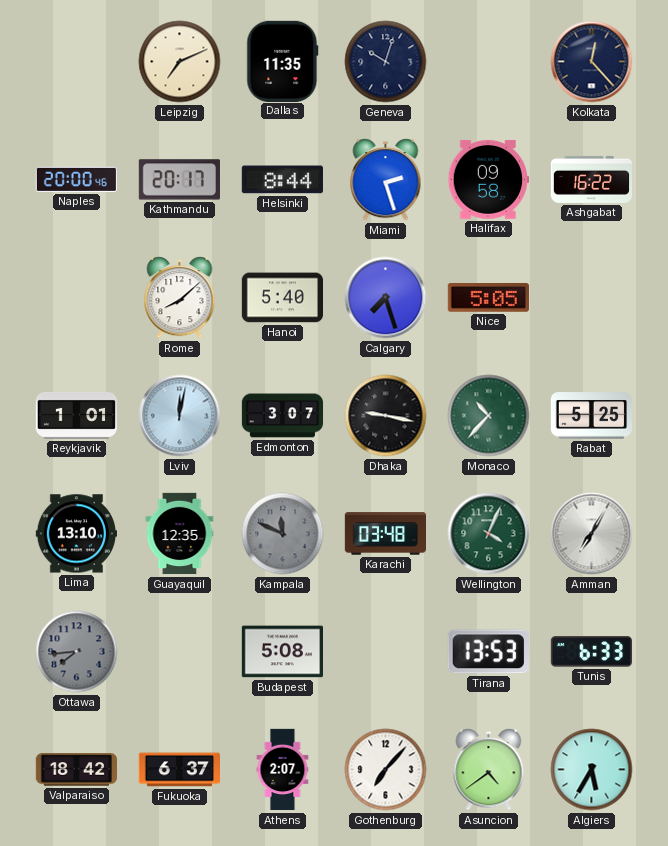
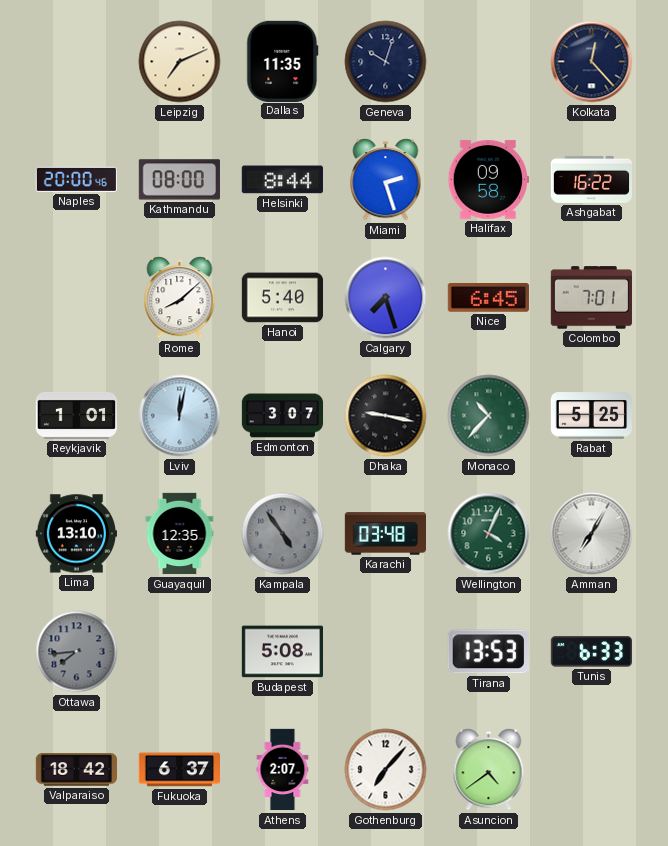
Kathmandu: 20:17 -> 08:00
Nice: 5:05 -> 6:45
Colombo: none -> 7:01
Kampala: 11:49 -> 4:54
Algiers: 5:35 -> none
